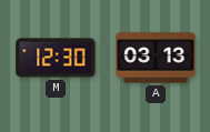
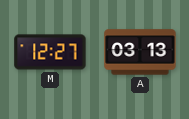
M: 12:30 -> 12:27
